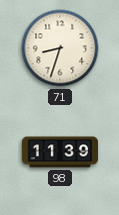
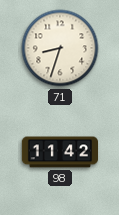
98: 11:39 -> 11:42
